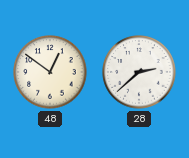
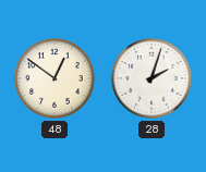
28: 2:38 -> 2:03
